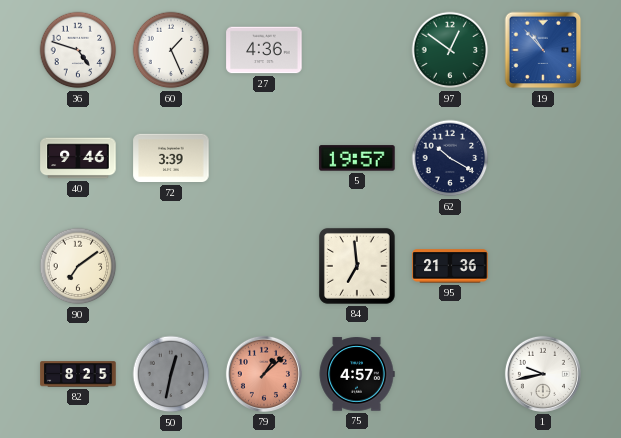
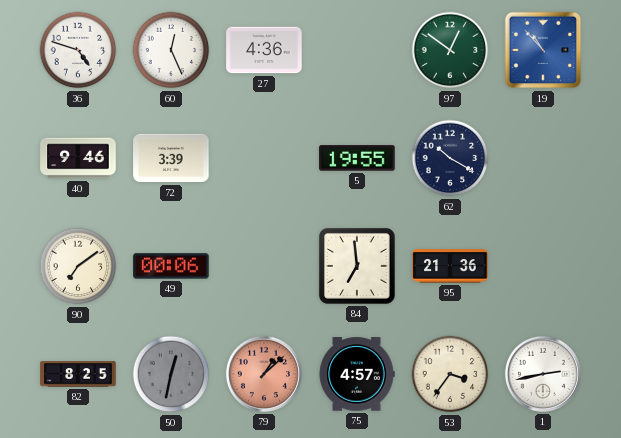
60: 1:26 -> 12:26
5: 19:57 -> 19:55
49: none -> 00:06
53: none -> 3:36
1: 9:43 -> 2:43
